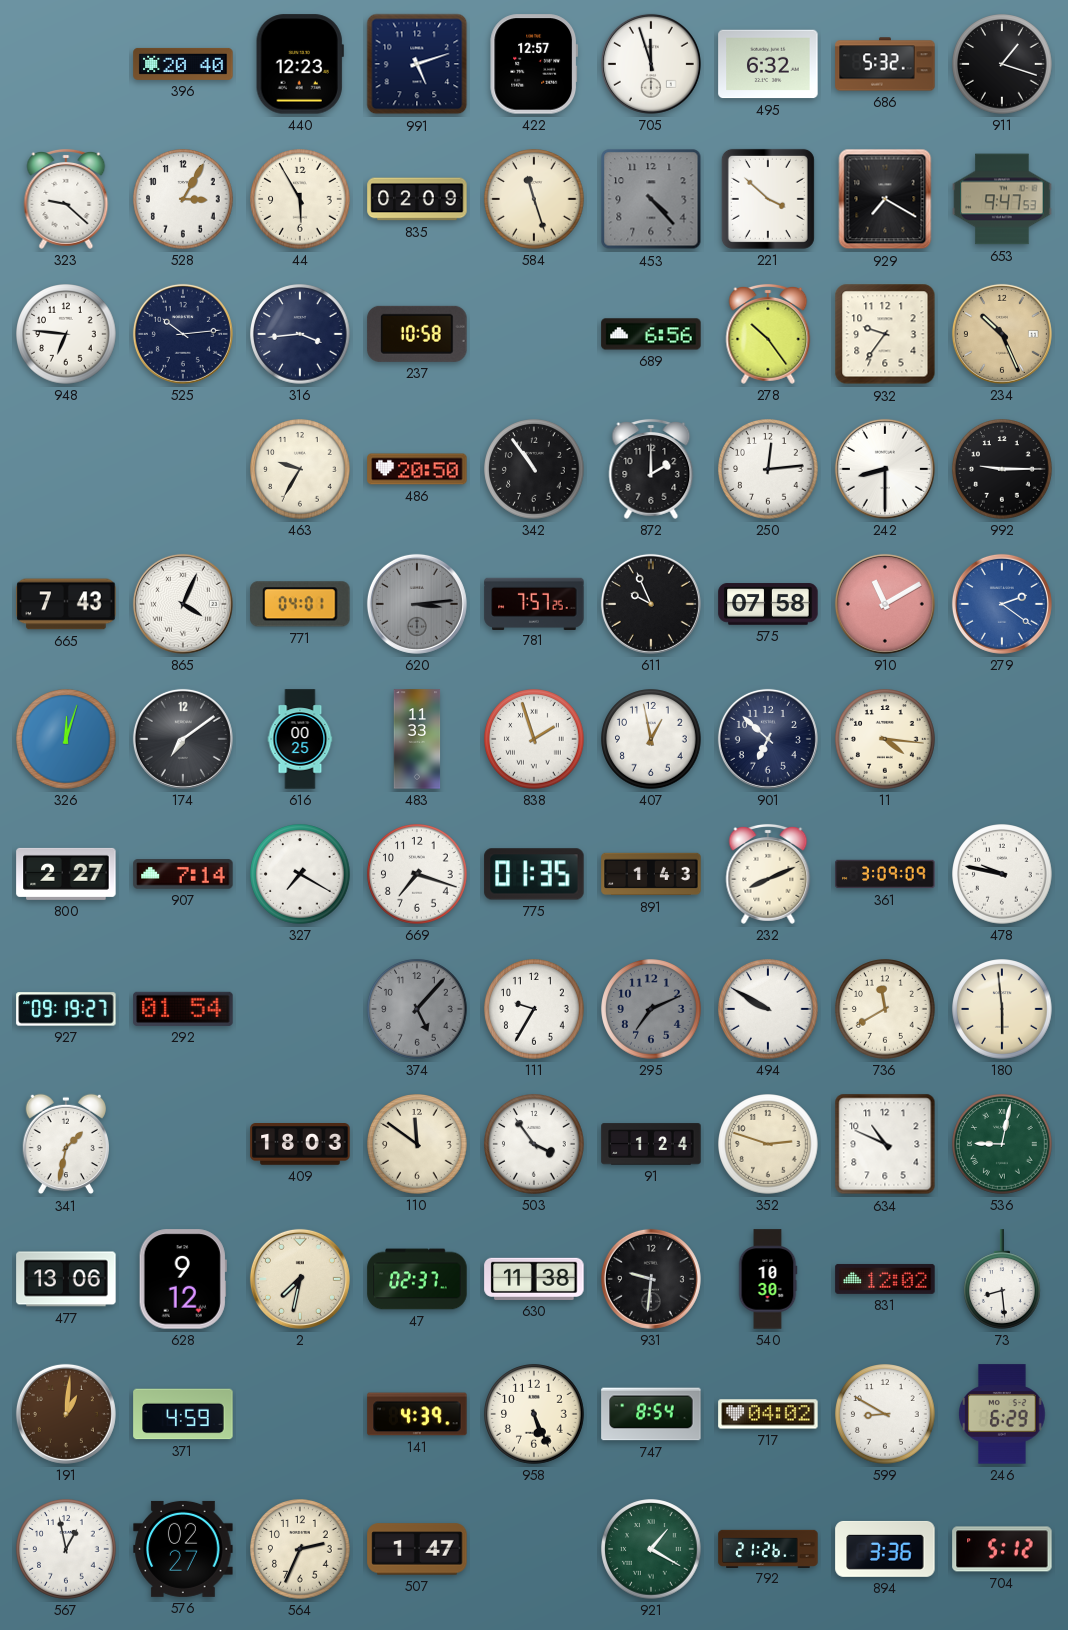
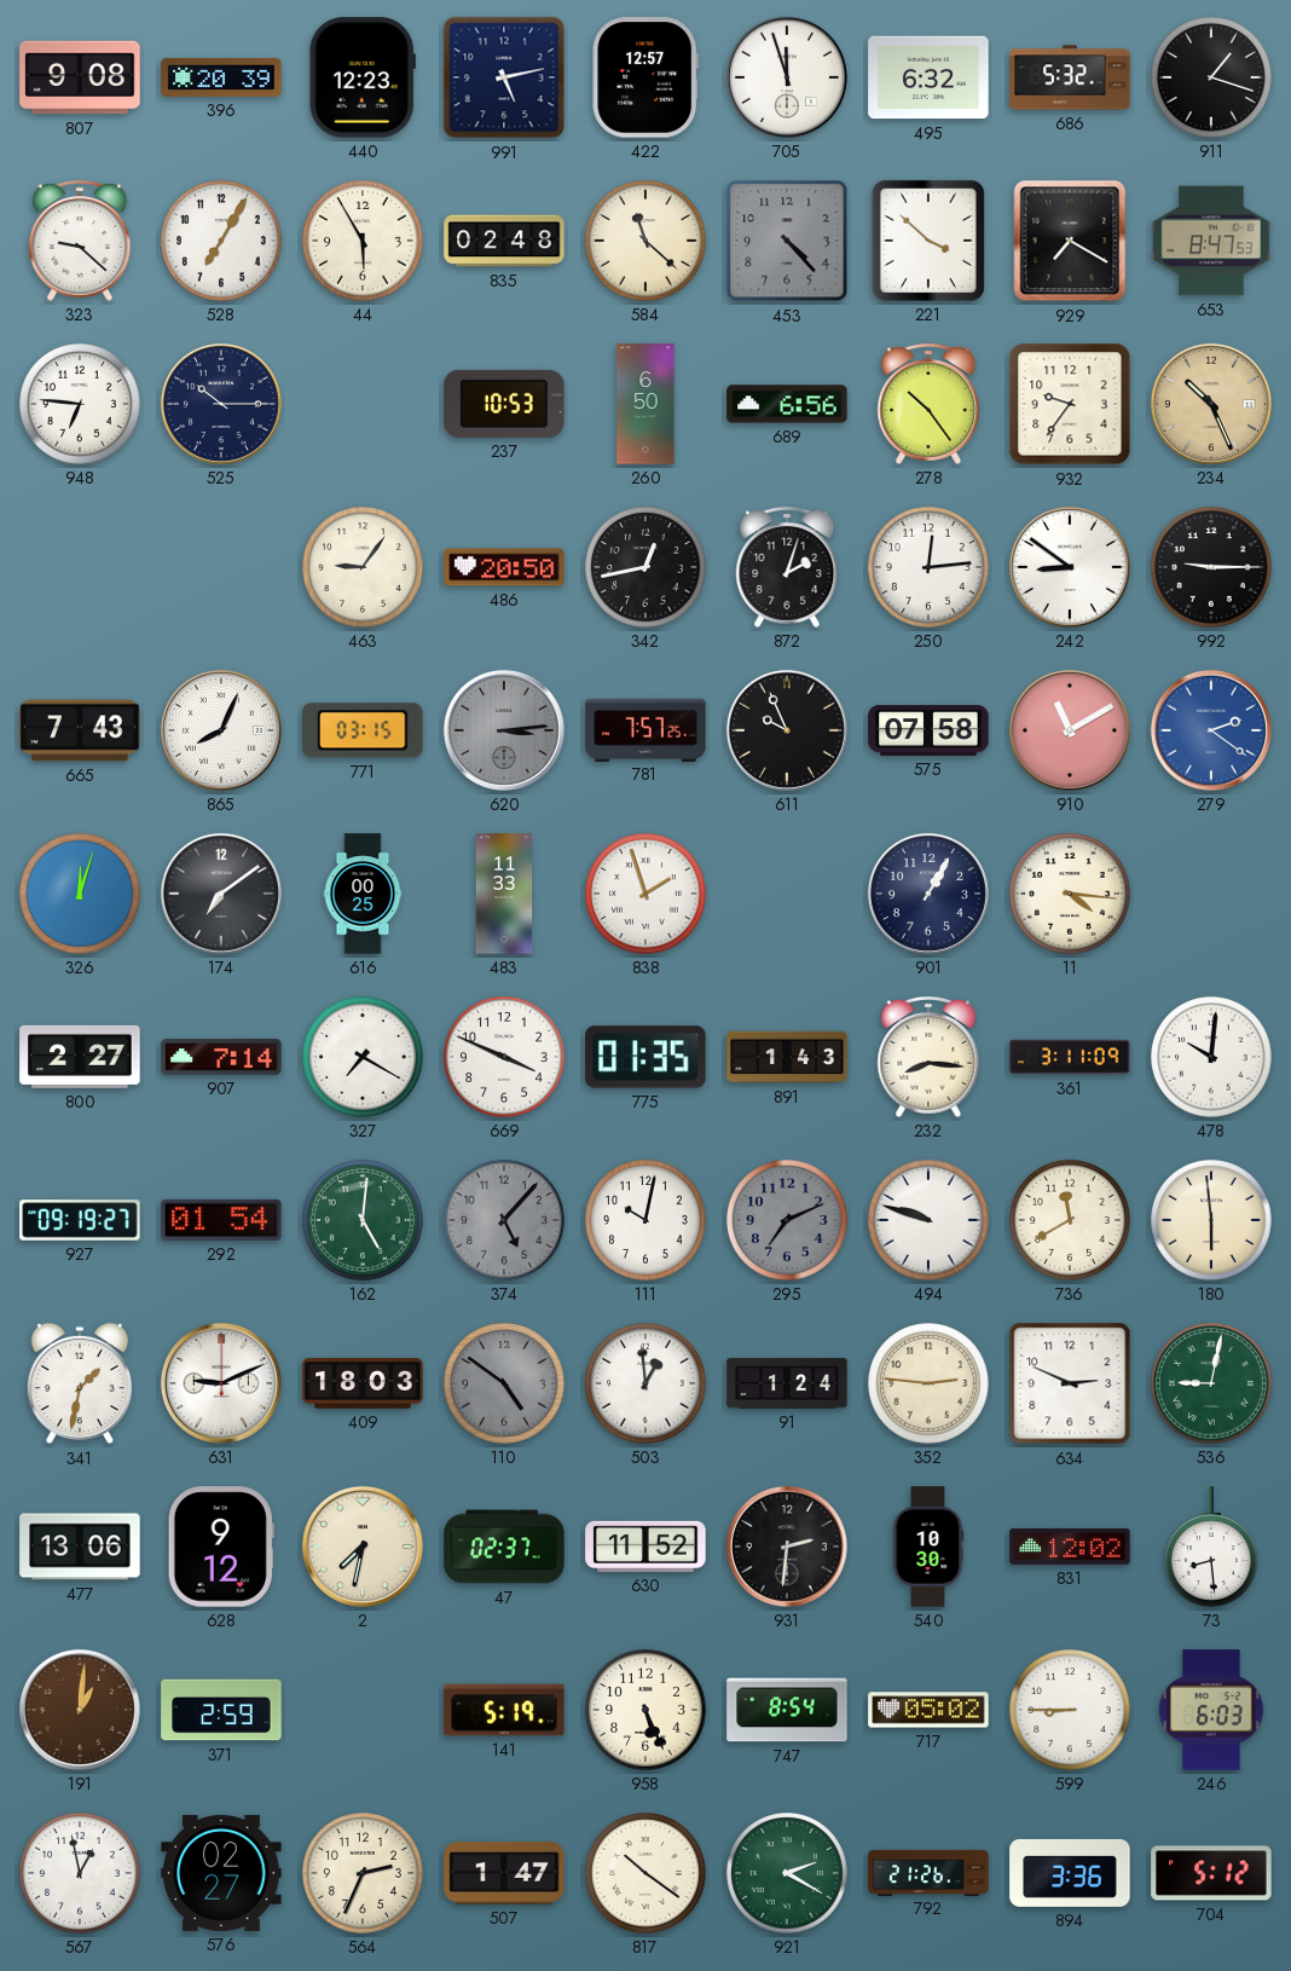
807: none -> 9:08
396: 20:40 -> 20:39
991: 5:12 -> 5:13
528: 3:05 -> 7:05
835: 02:09 -> 02:48
584: 11:27 -> 11:22
653: 9:47 -> 8:47
525: 10:14 -> 10:15
316: 3:44 -> none
237: 10:58 -> 10:53
260: none -> 6:50
463: 9:35 -> 9:06
342: 10:54 -> 12:43
872: 2:00 -> 2:03
242: 8:30 -> 8:51
865: 4:04 -> 8:04
771: 04:01 -> 03:15
407: 12:58 -> none
901: 6:52 -> 1:05
669: 7:18 -> 3:49
232: 8:11 -> 8:16
361: 3:09 -> 3:11
478: 9:47 -> 10:01
162: none -> 5:01
111: 9:35 -> 10:02
494: 9:50 -> 9:48
631: none -> 9:11
110: 11:51 -> 4:51
110 dial: cream -> grey
503: 3:54 -> 12:59
352: 2:48 -> 2:46
634: 10:49 -> 2:49
630: 11:38 -> 11:52
931: 9:31 -> 2:31
371: 4:59 -> 2:59
141: 4:39 -> 5:19
717: 04:02 -> 05:02
599: 8:50 -> 8:45
246: 6:29 -> 6:03
817: none -> 10:21
921: 1:20 -> 2:20
